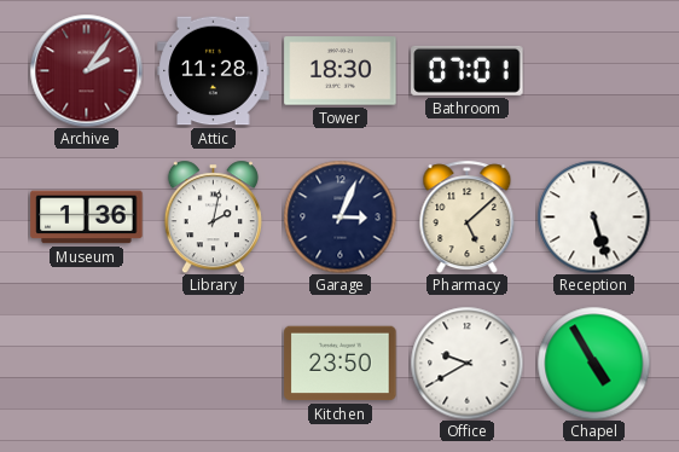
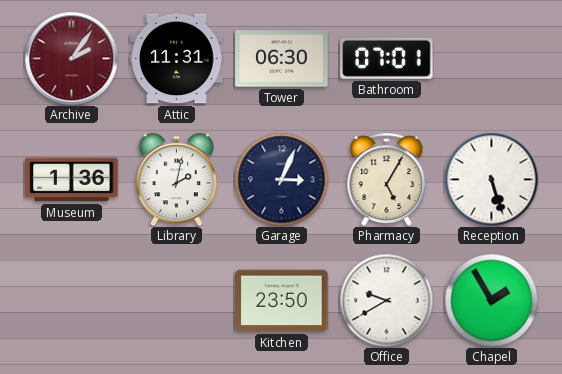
Attic: 11:28 -> 11:31
Tower: 18:30 -> 06:30
Pharmacy: 5:08 -> 5:05
Chapel: 4:55 -> 1:55
